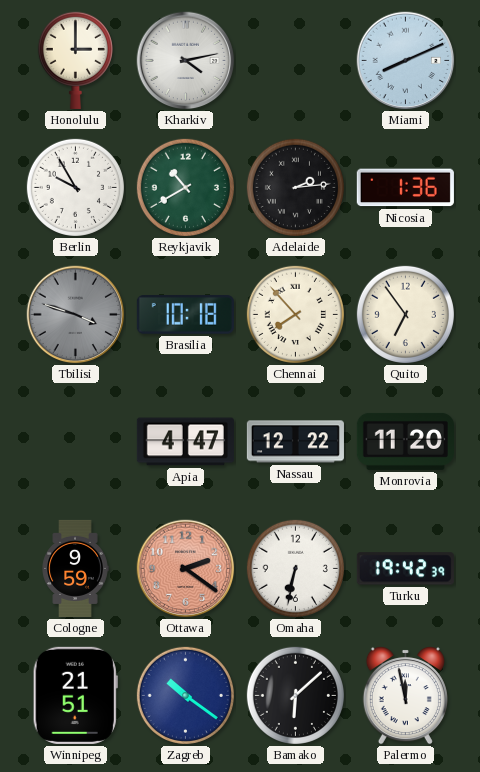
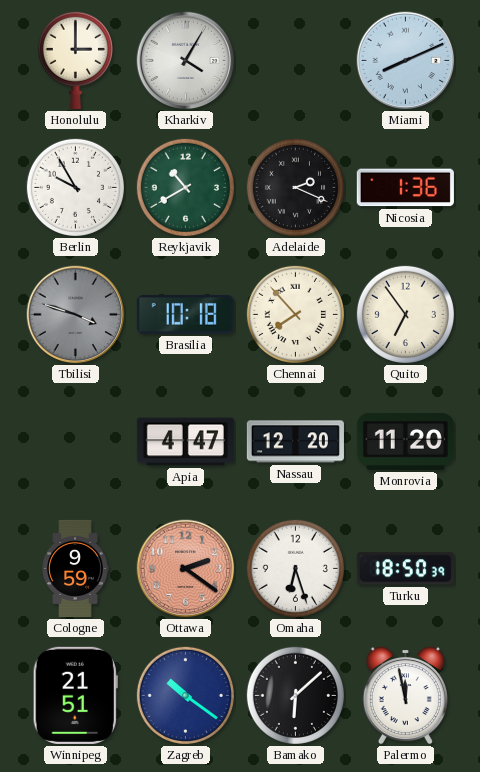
Kharkiv: 4:13 -> 4:05
Adelaide: 2:14 -> 2:19
Nassau: 12:22 -> 12:20
Omaha: 6:32 -> 6:27
Turku: 19:42 -> 18:50
